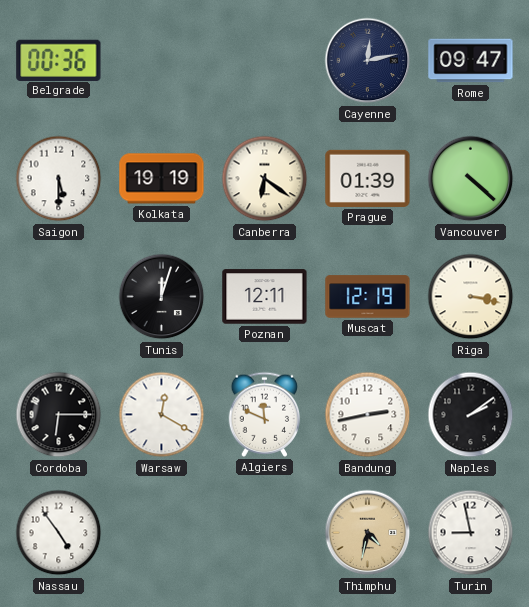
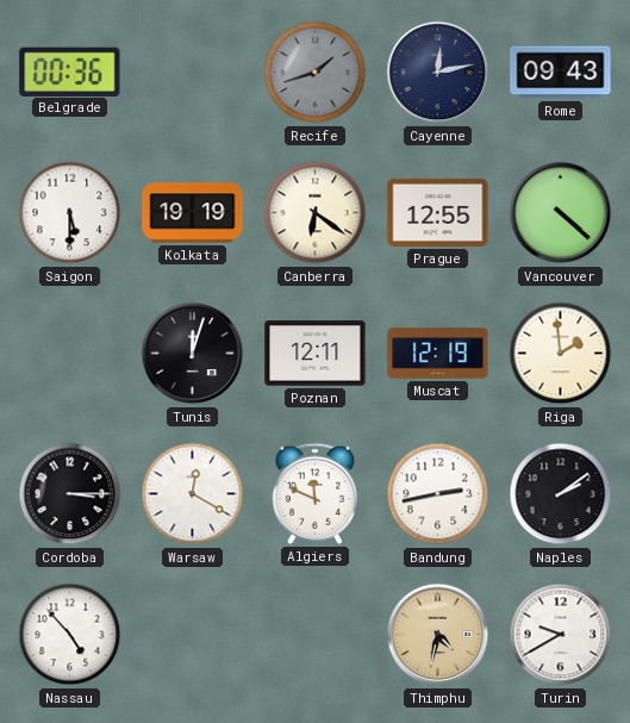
Recife: none -> 1:42
Rome: 09:47 -> 09:43
Prague: 01:39 -> 12:55
Riga: 3:17 -> 1:59
Cordoba: 6:15 -> 3:15
Nassau: 4:54 -> 4:53
Turin: 8:58 -> 9:40
